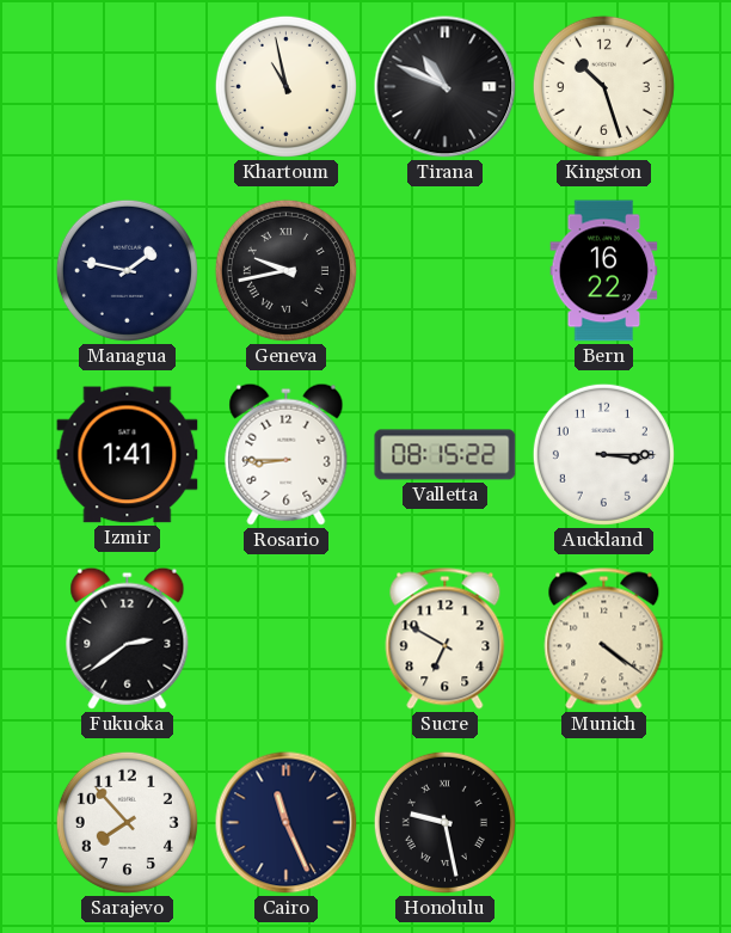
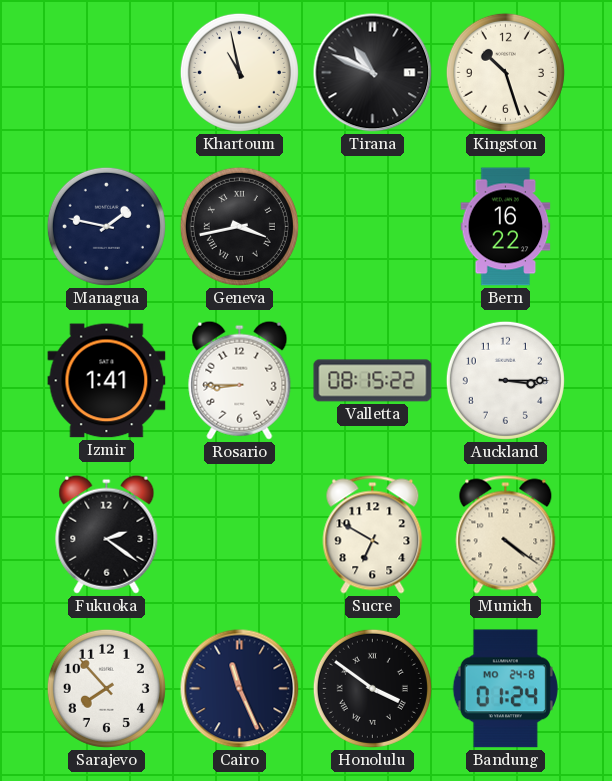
Geneva: 9:43 -> 3:43
Fukuoka: 2:39 -> 2:21
Honolulu: 9:28 -> 3:51
Bandung: none -> 01:24
